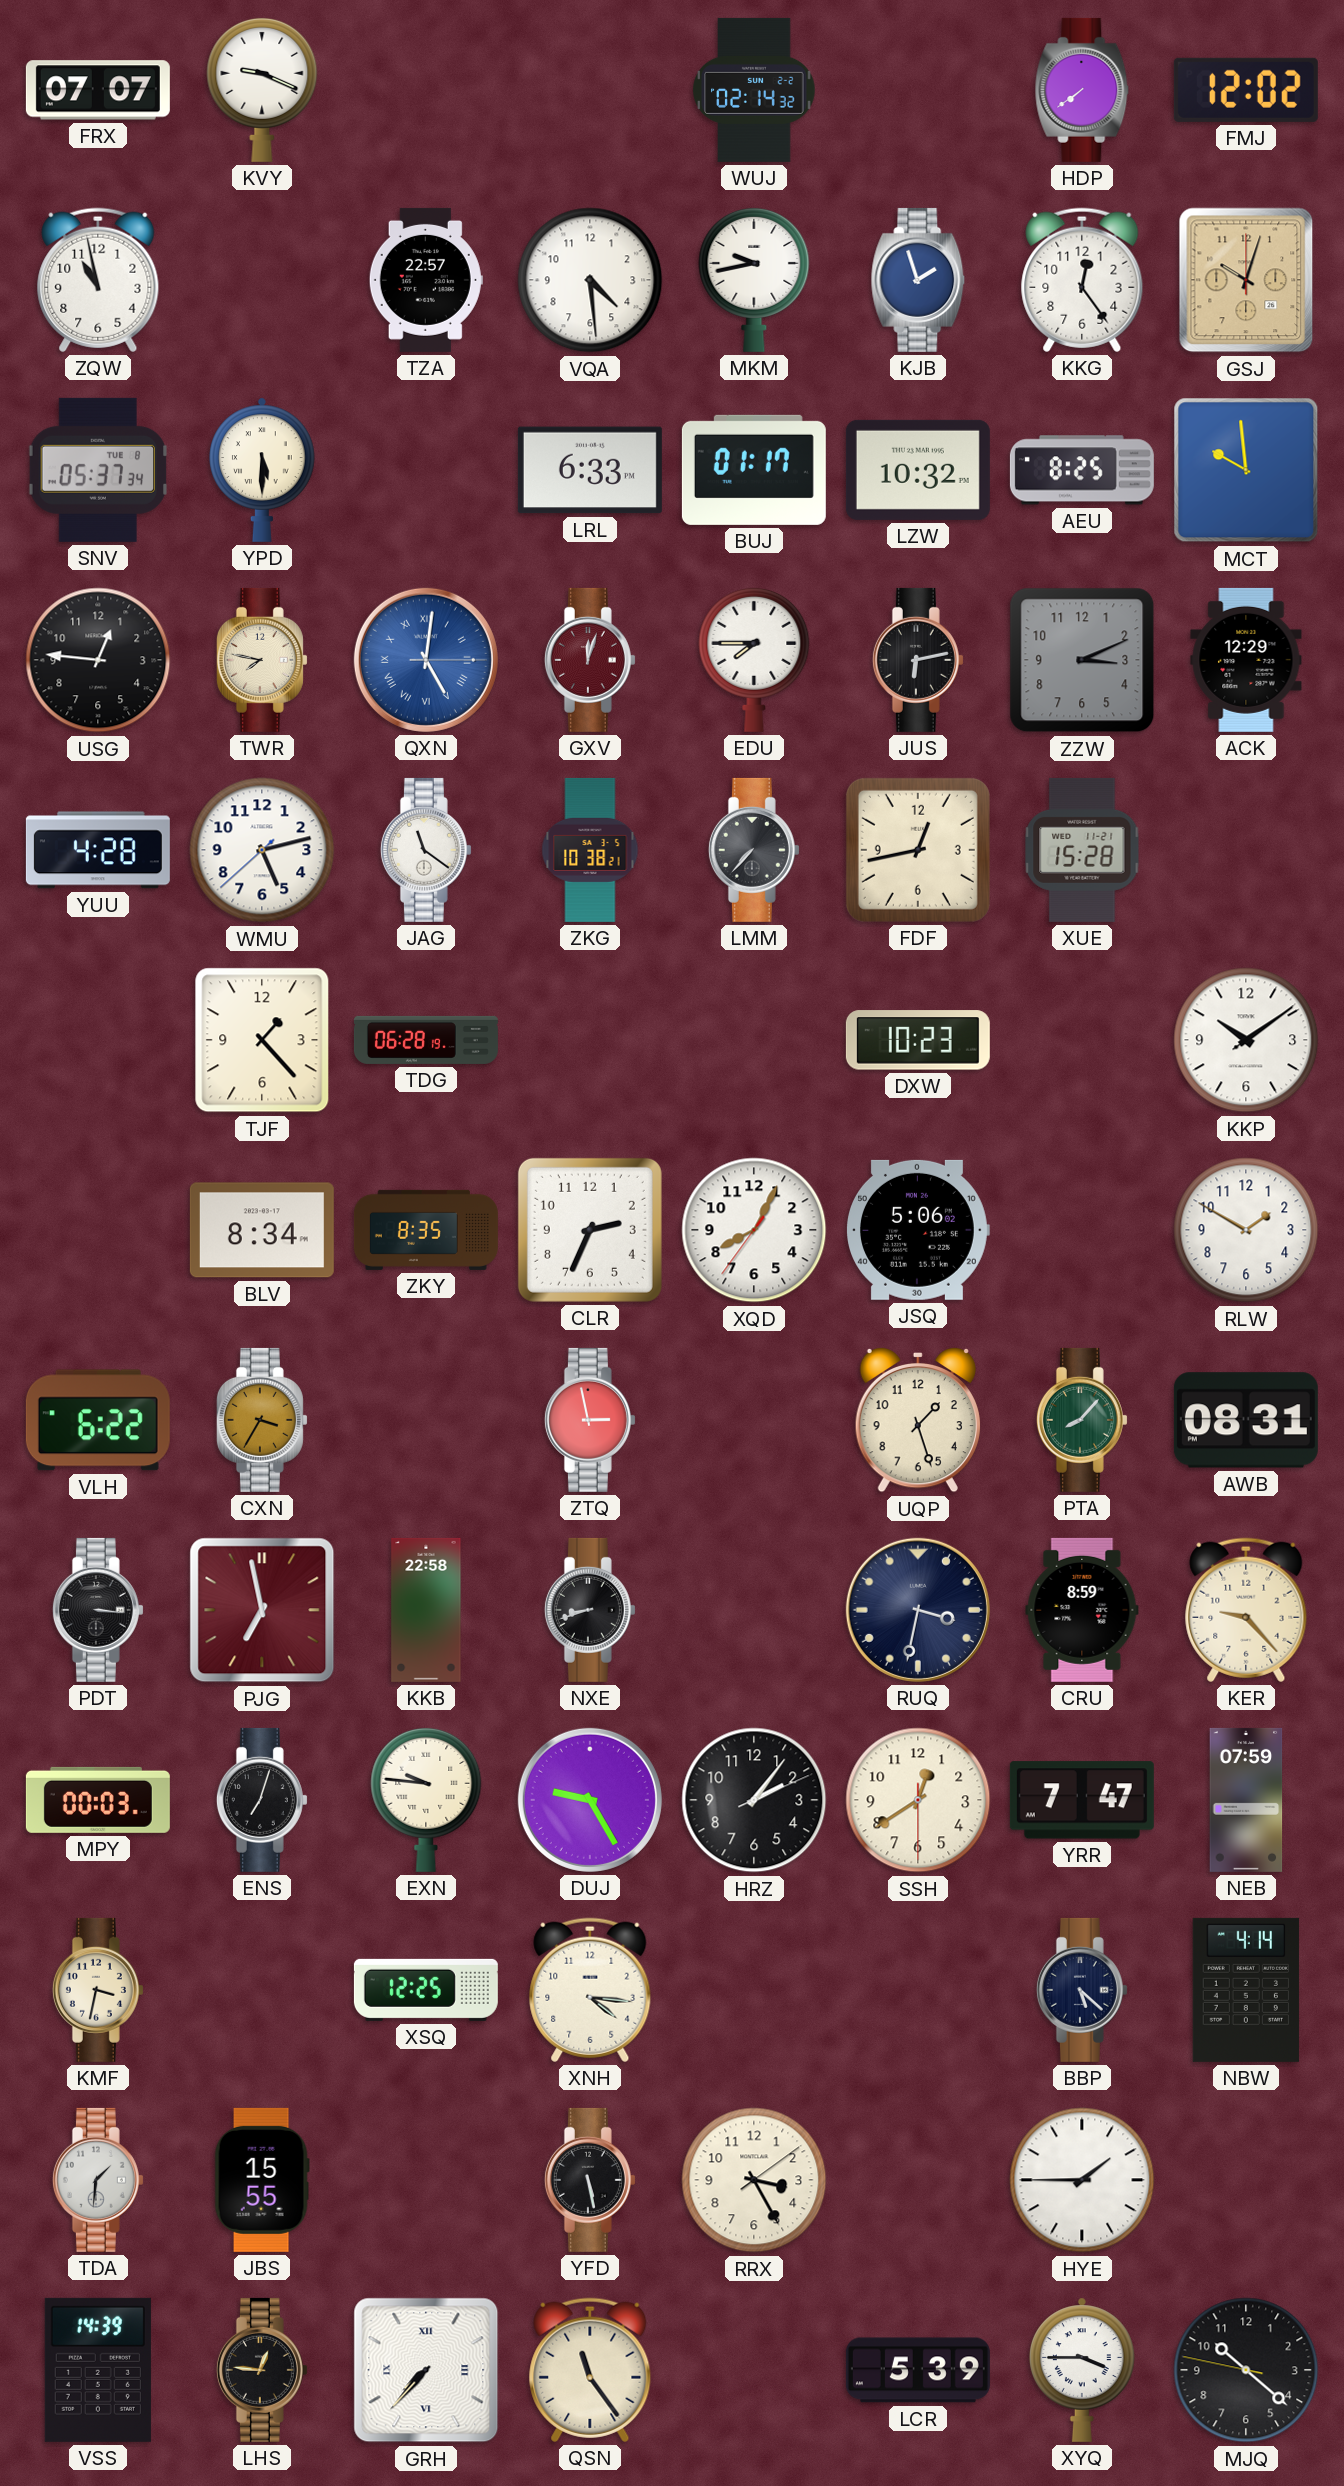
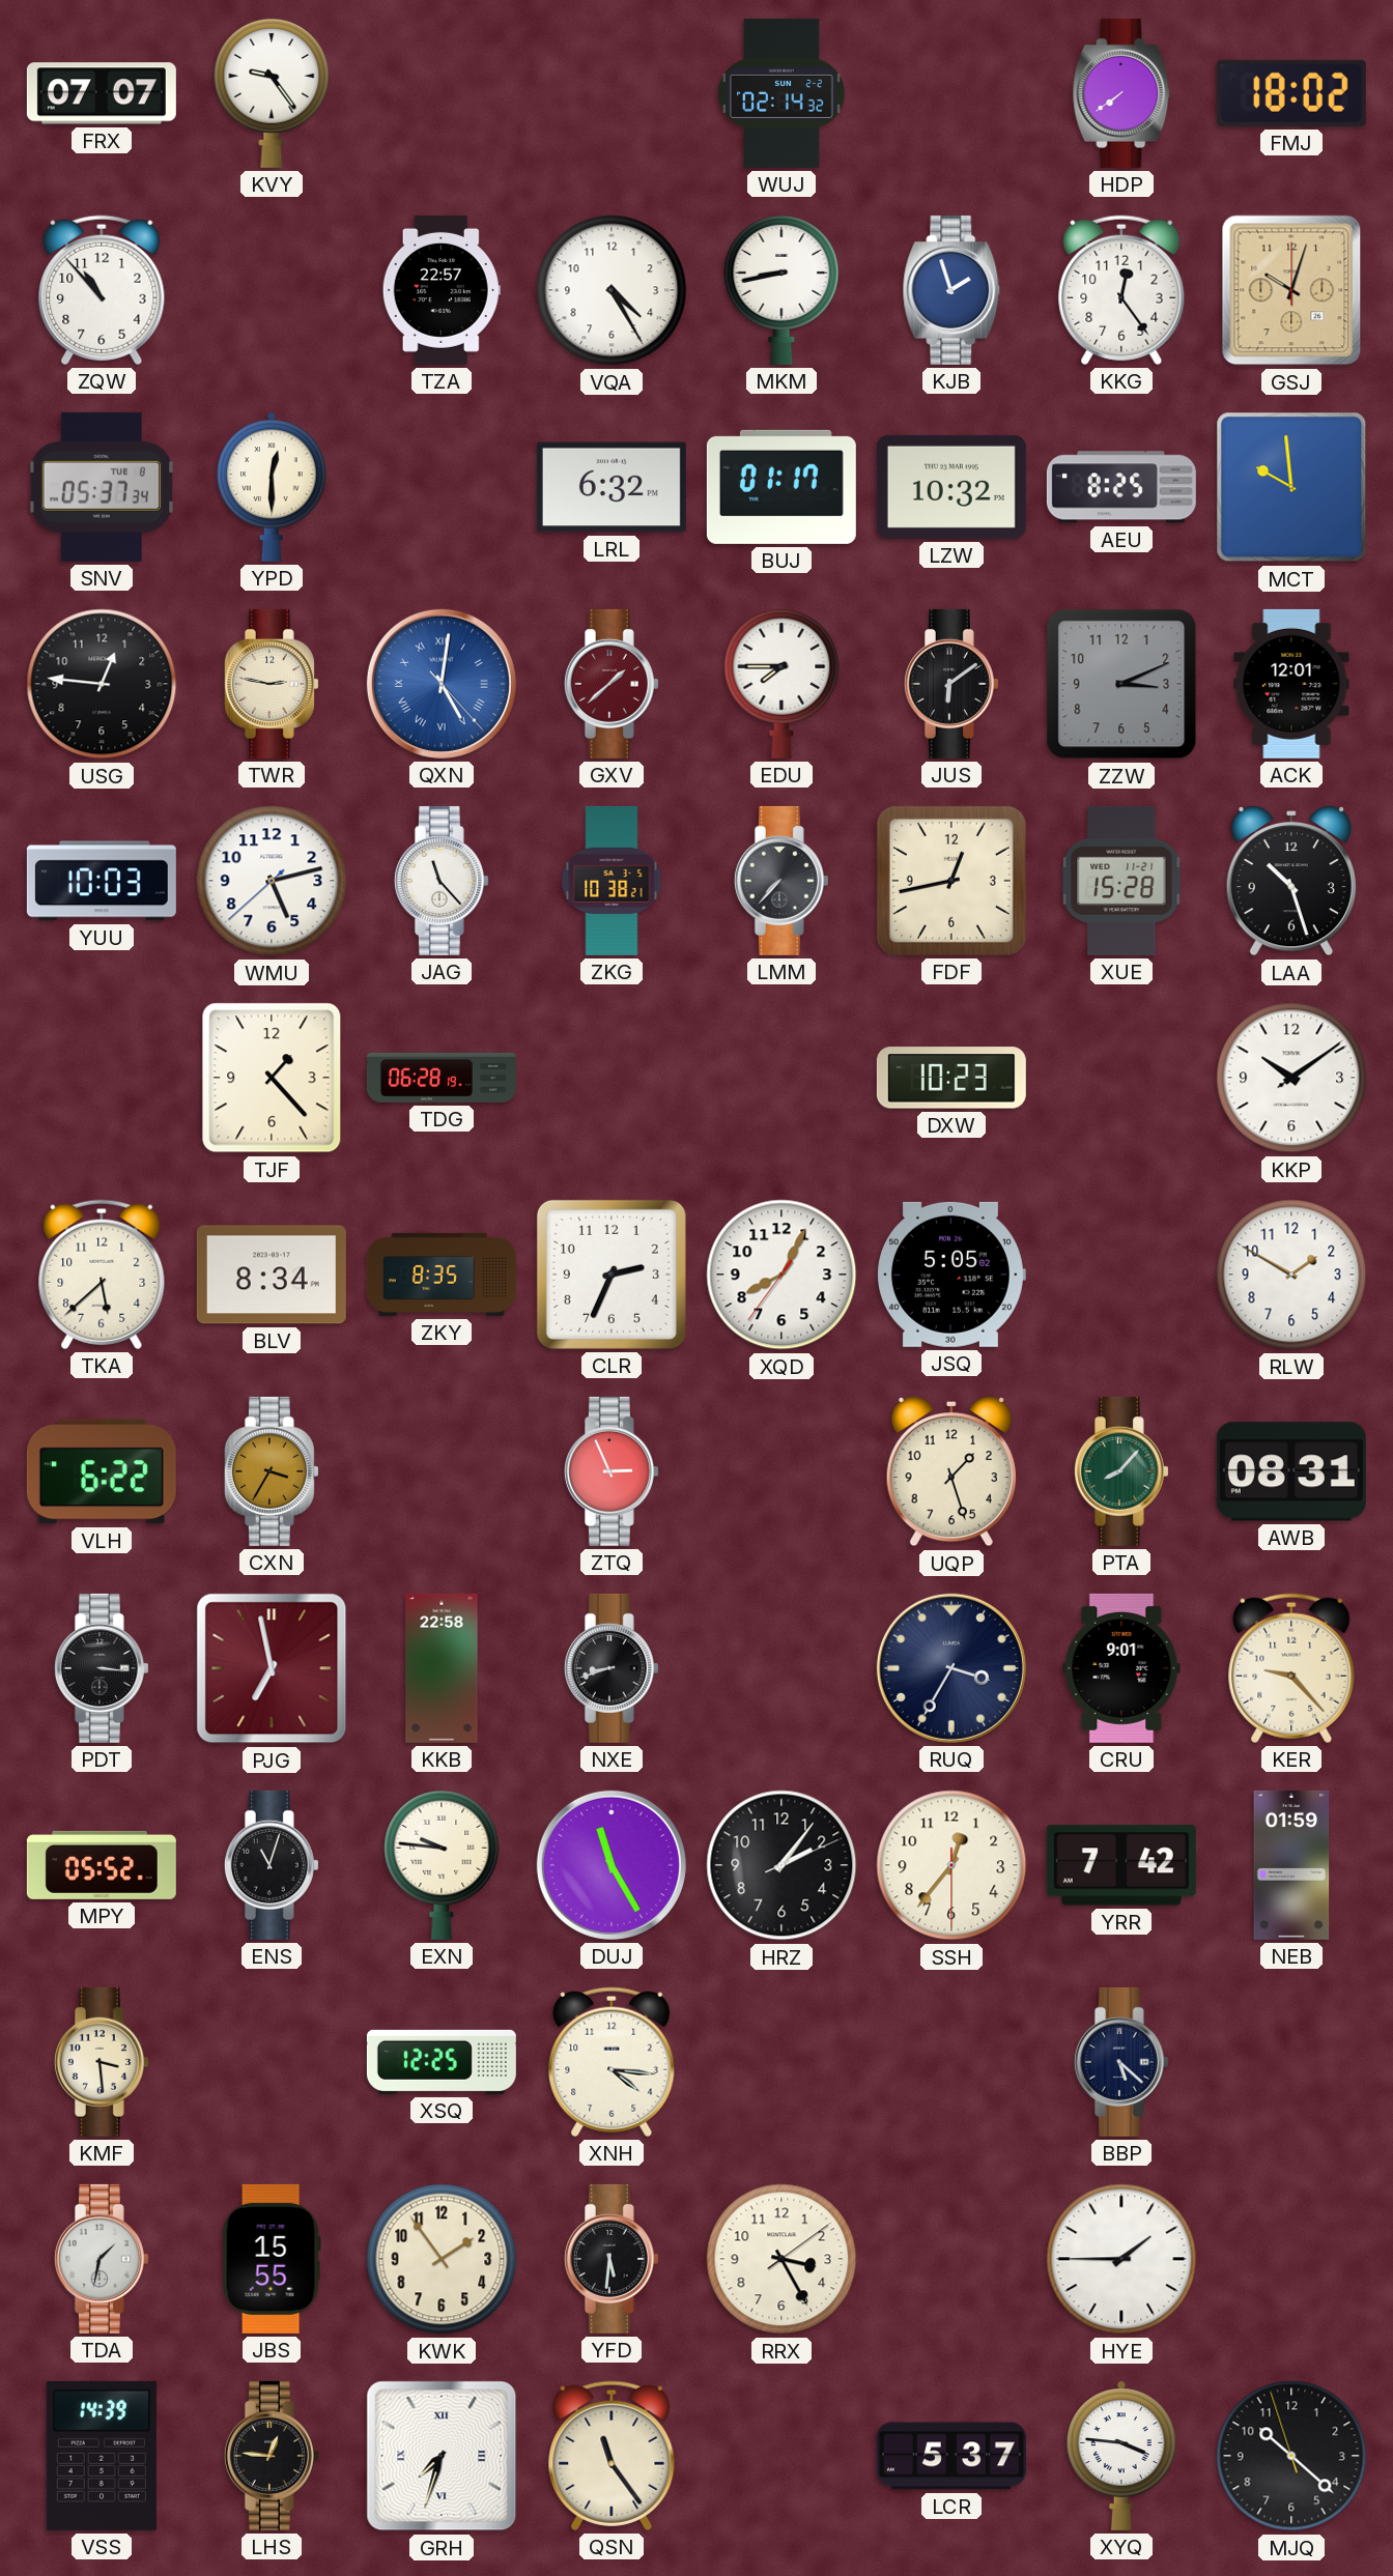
KVY: 9:19 -> 9:24
FMJ: 12:02 -> 18:02
ZQW: 10:58 -> 10:53
VQA: 4:29 -> 4:25
MKM: 9:43 -> 8:43
YPD: 5:30 -> 12:30
LRL: 6:33 -> 6:32
TWR: 7:47 -> 2:47
QXN: 5:01:15 -> 5:01:23
GXV: 12:03 -> 1:38
JUS: 6:13 -> 6:09
ACK: 12:29 -> 12:01
YUU: 4:28 -> 10:03
JAG: 11:21 -> 11:23
LAA: none -> 10:27
TKA: none -> 5:38
JSQ: 5:06 -> 5:05
ZTQ: 2:58 -> 2:56
RUQ: 3:32 -> 3:35
CRU: 8:59 -> 9:01
MPY: 00:03 -> 05:52
ENS: 7:03 -> 11:03
DUJ: 9:25 -> 11:25
SSH: 12:39 -> 12:36
YRR: 7:47 -> 7:42
NEB: 07:59 -> 01:59
KMF: 3:32 -> 3:29
NBW: 4:14 -> none
TDA: 1:31 -> 1:32
KWK: none -> 1:54
YFD: 5:28 -> 5:31
GRH: 7:37 -> 7:33
LCR: 5:39 -> 5:37
XYQ: 3:45 -> 3:46
MJQ: 10:21:47 -> 10:21:57
